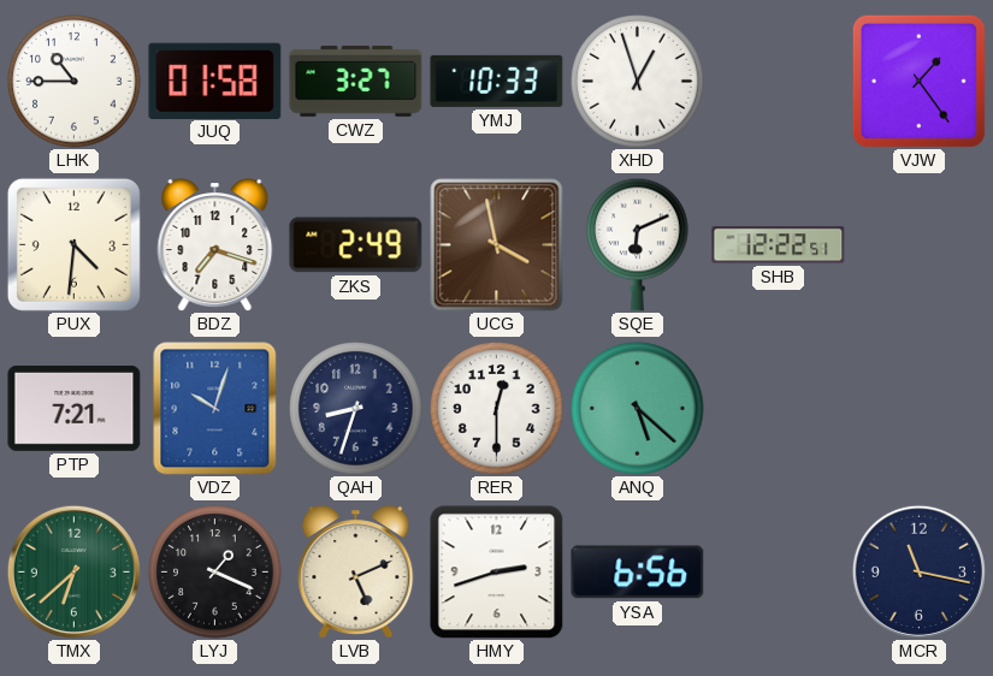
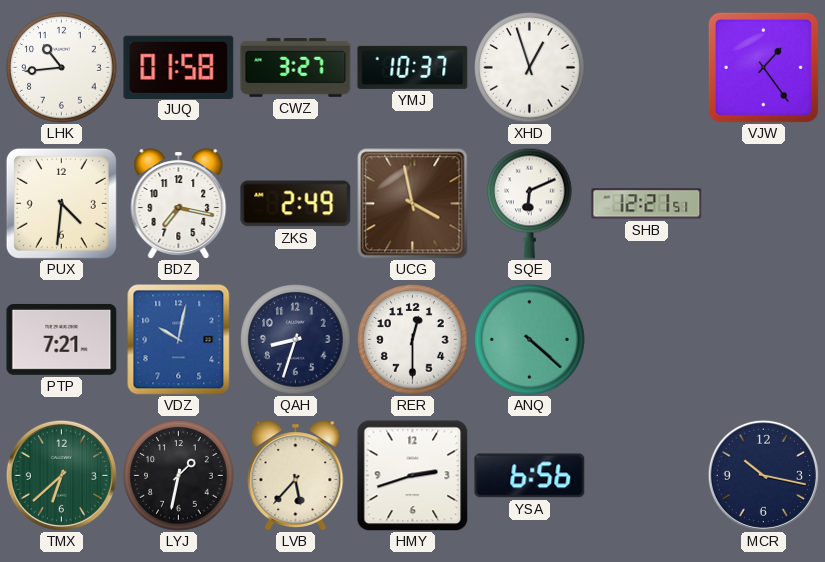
LHK: 10:45 -> 10:44
YMJ: 10:33 -> 10:37
BDZ: 7:18 -> 7:17
SHB: 12:22 -> 12:21
VDZ: 10:03 -> 10:02
ANQ: 5:22 -> 4:22
LYJ: 1:19 -> 1:32
LVB: 5:11 -> 5:37
MCR: 11:17 -> 10:17
